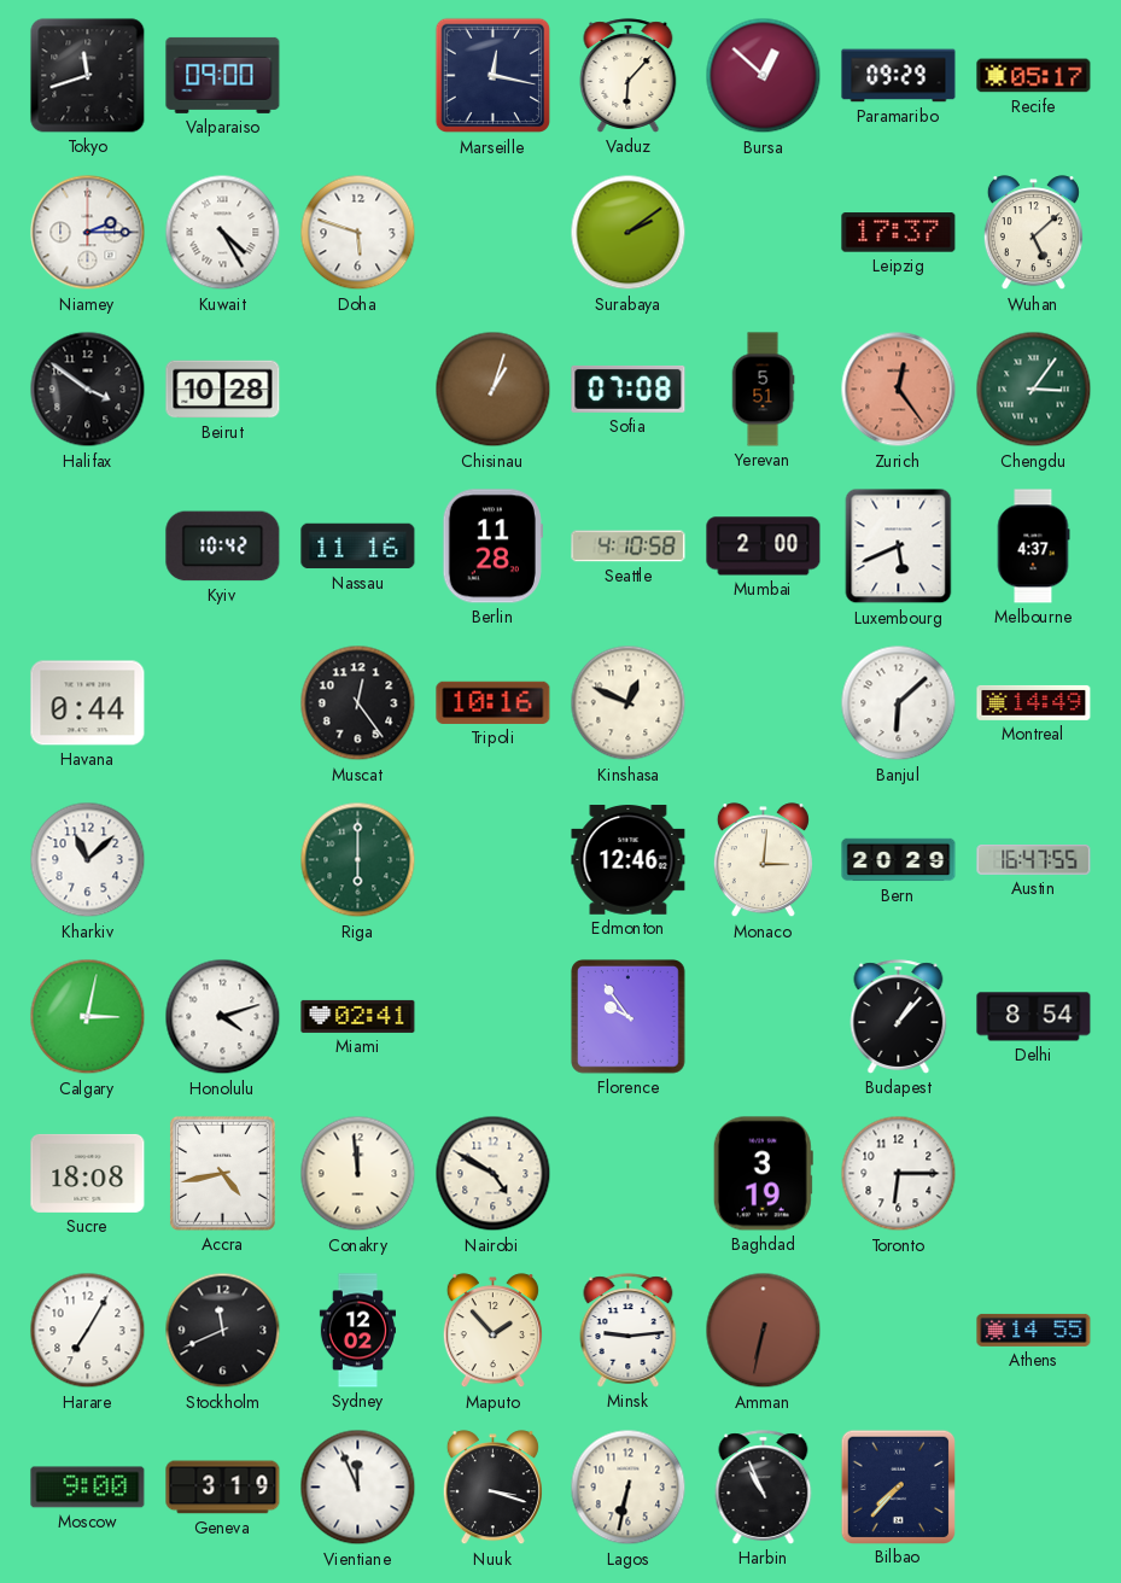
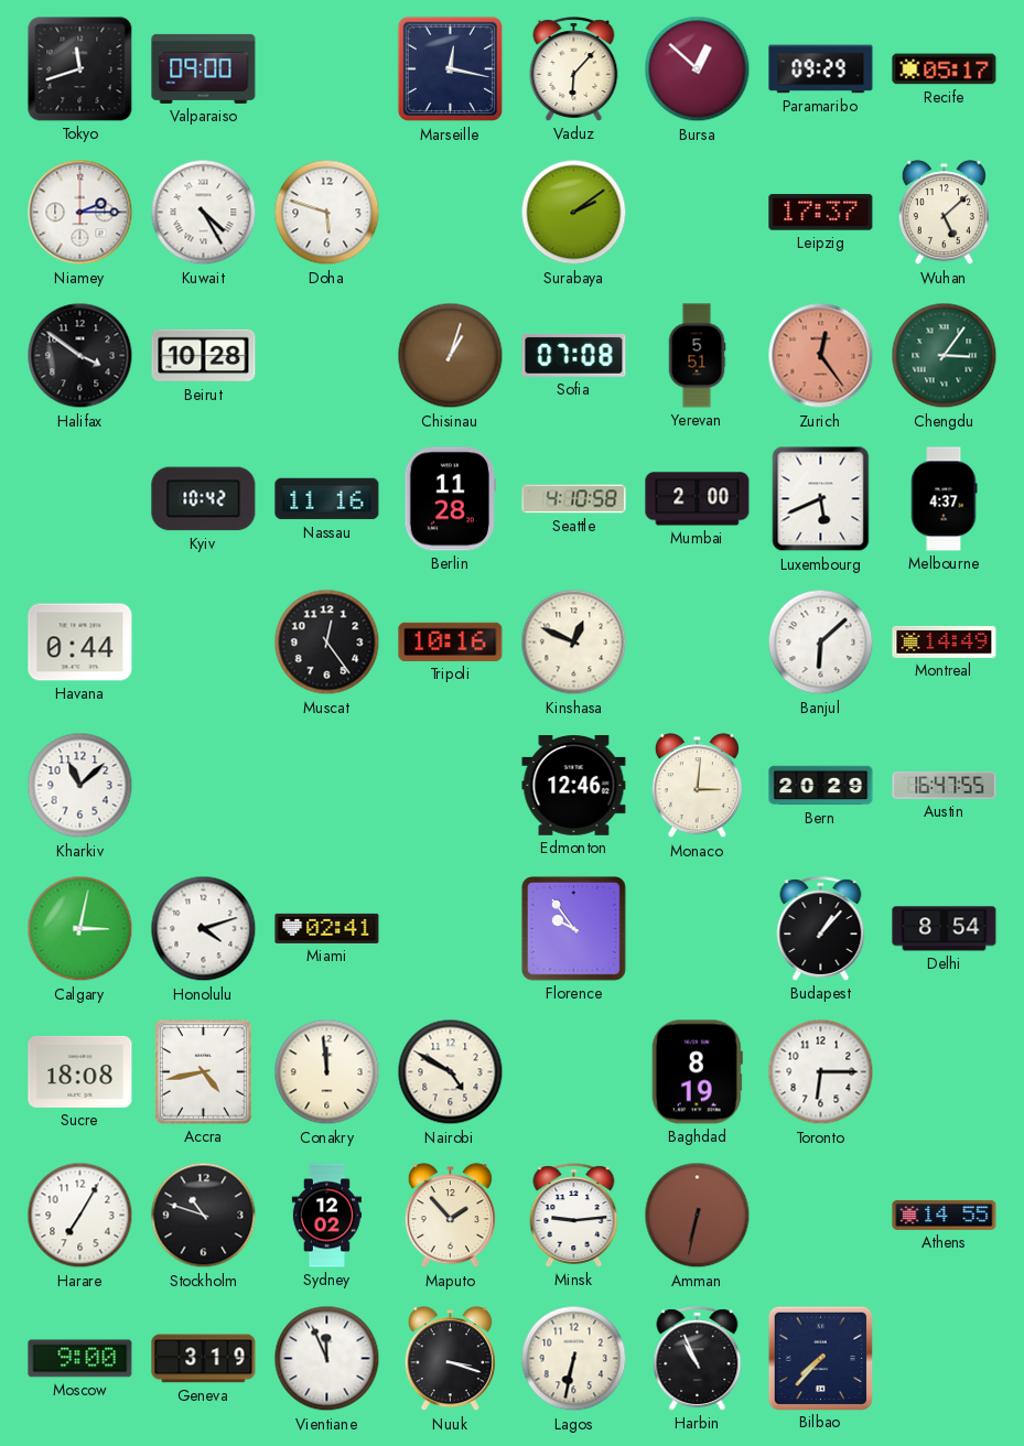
Riga: 6:00 -> none
Baghdad: 3:19 -> 8:19
Stockholm: 11:41 -> 10:48
